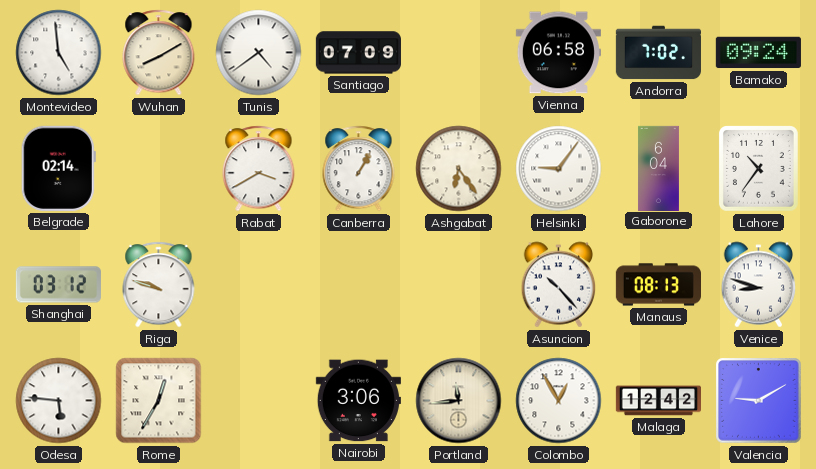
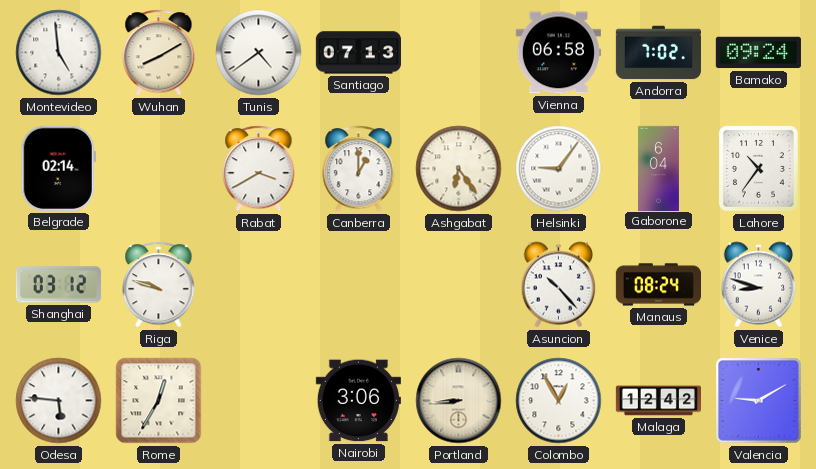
Santiago: 07:09 -> 07:13
Canberra: 1:05 -> 1:00
Manaus: 08:13 -> 08:24
Portland: 11:44 -> 8:44
